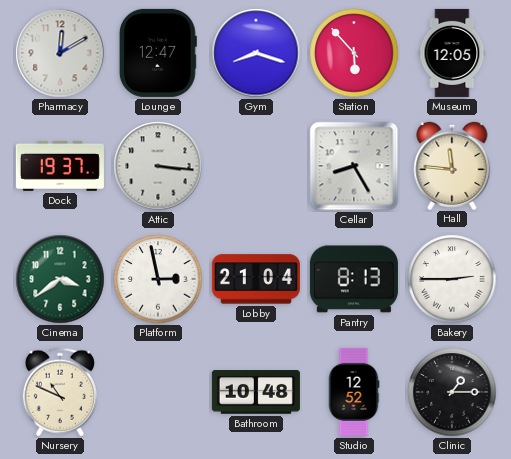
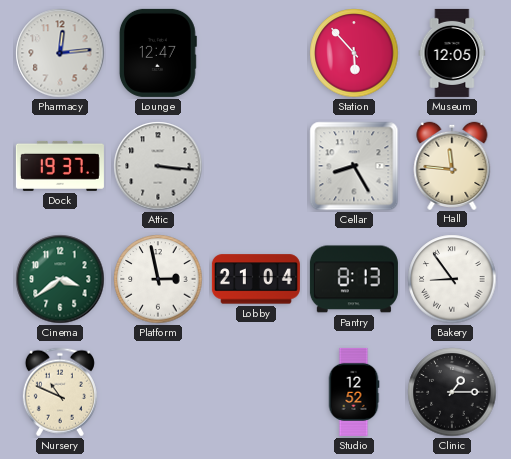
Pharmacy: 12:10 -> 12:14
Gym: 8:18 -> none
Bakery: 2:45 -> 8:54
Bathroom: 10:48 -> none
